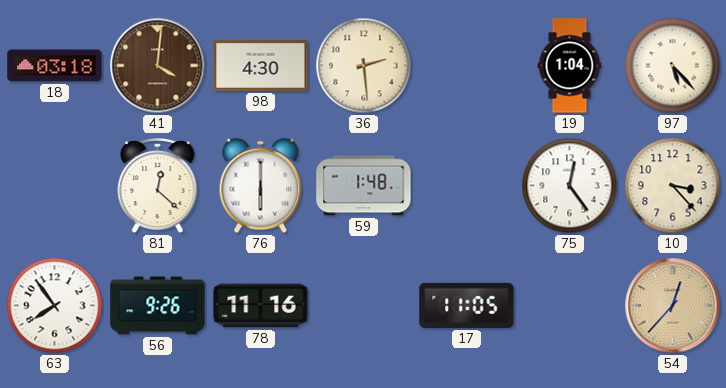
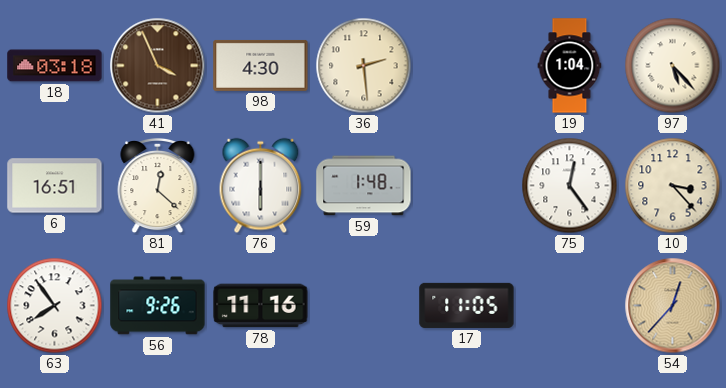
41: 4:01 -> 3:56
6: none -> 16:51
